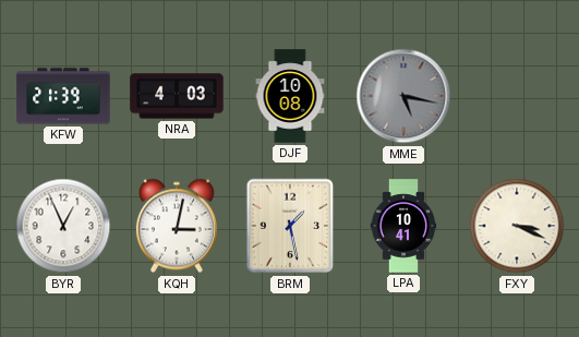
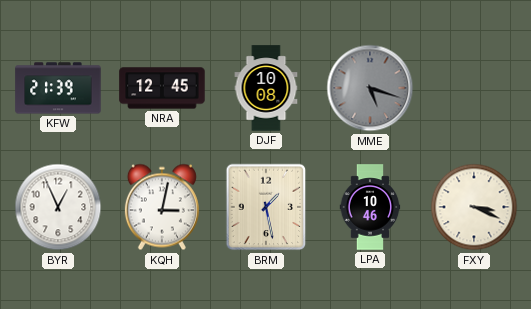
NRA: 4:03 -> 12:45
MME: 5:17 -> 5:18
LPA: 10:41 -> 10:46
